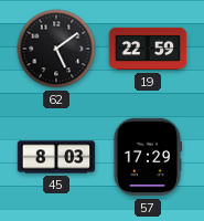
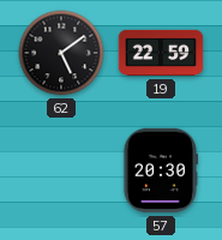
45: 8:03 -> none
57: 17:29 -> 20:30
